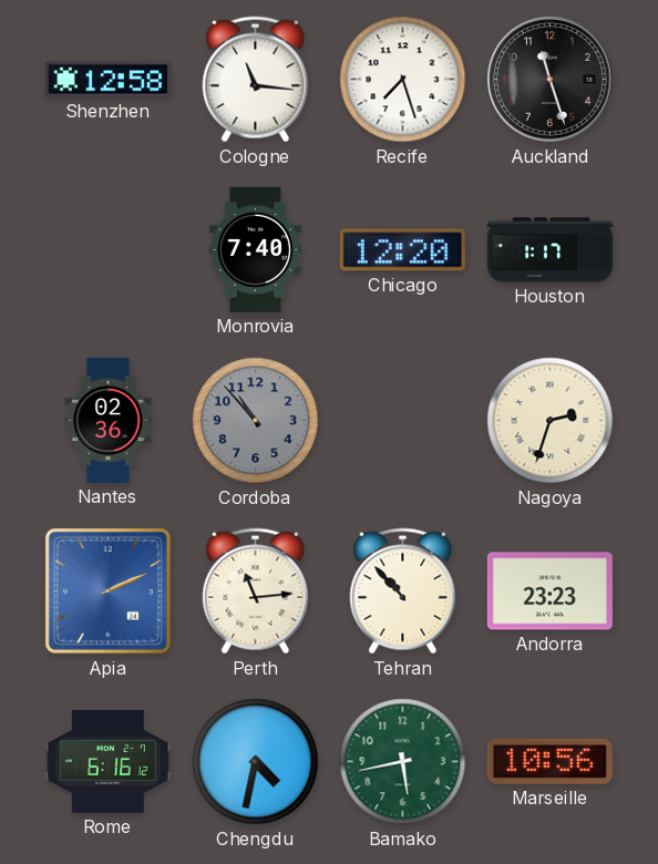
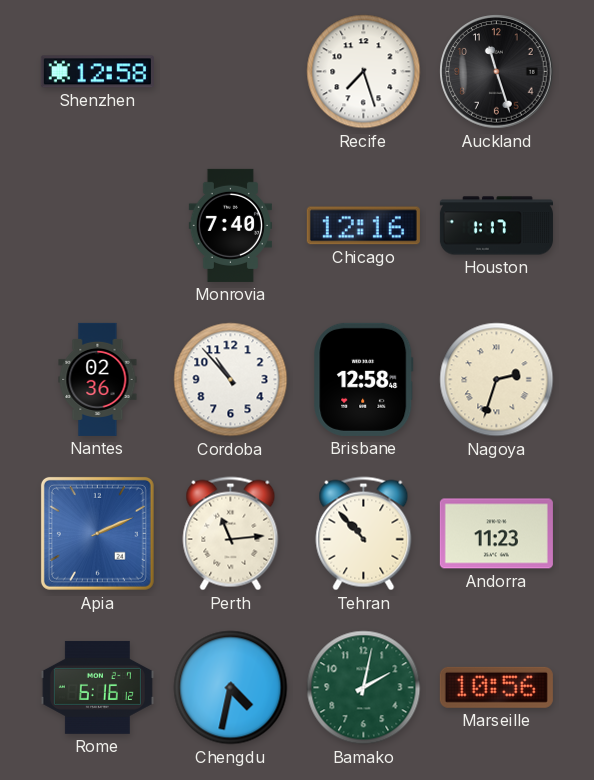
Cologne: 11:16 -> none
Chicago: 12:20 -> 12:16
Cordoba dial: grey -> white
Brisbane: none -> 12:58
Andorra: 23:23 -> 11:23
Bamako: 5:43 -> 2:02
